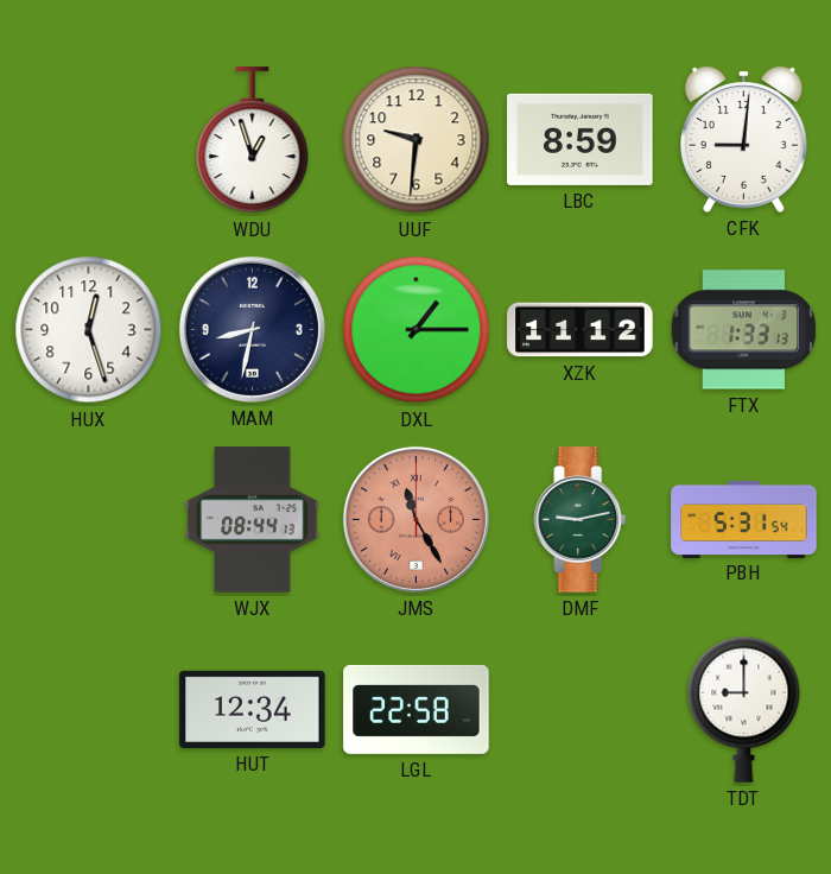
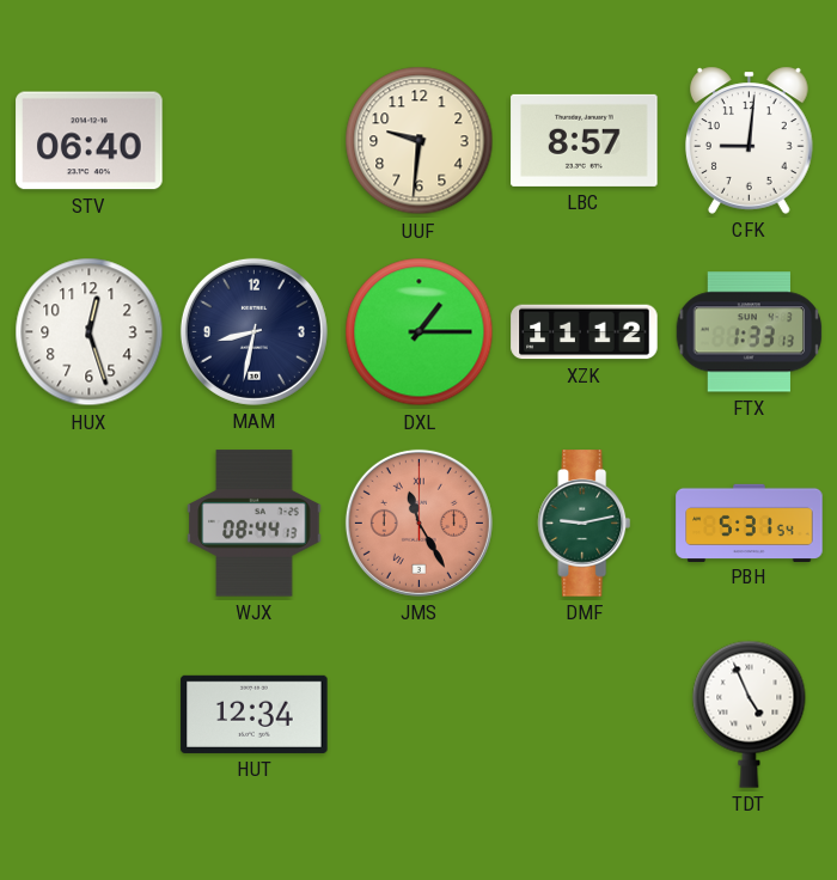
STV: none -> 06:40
WDU: 12:57 -> none
LBC: 8:59 -> 8:57
LGL: 22:58 -> none
TDT: 9:00 -> 4:56
